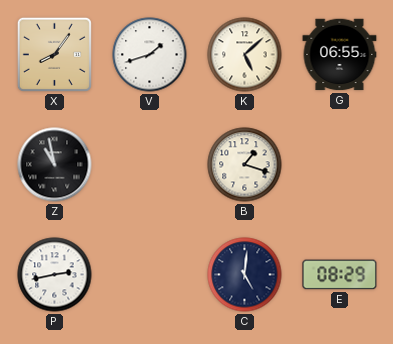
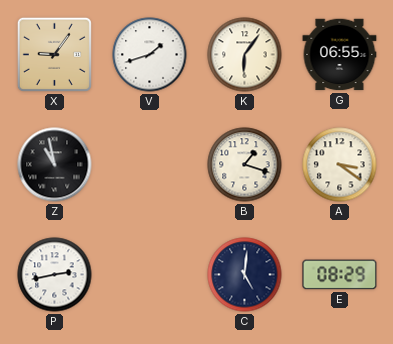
X: 8:06 -> 9:06
K: 5:08 -> 6:06
A: none -> 3:21
